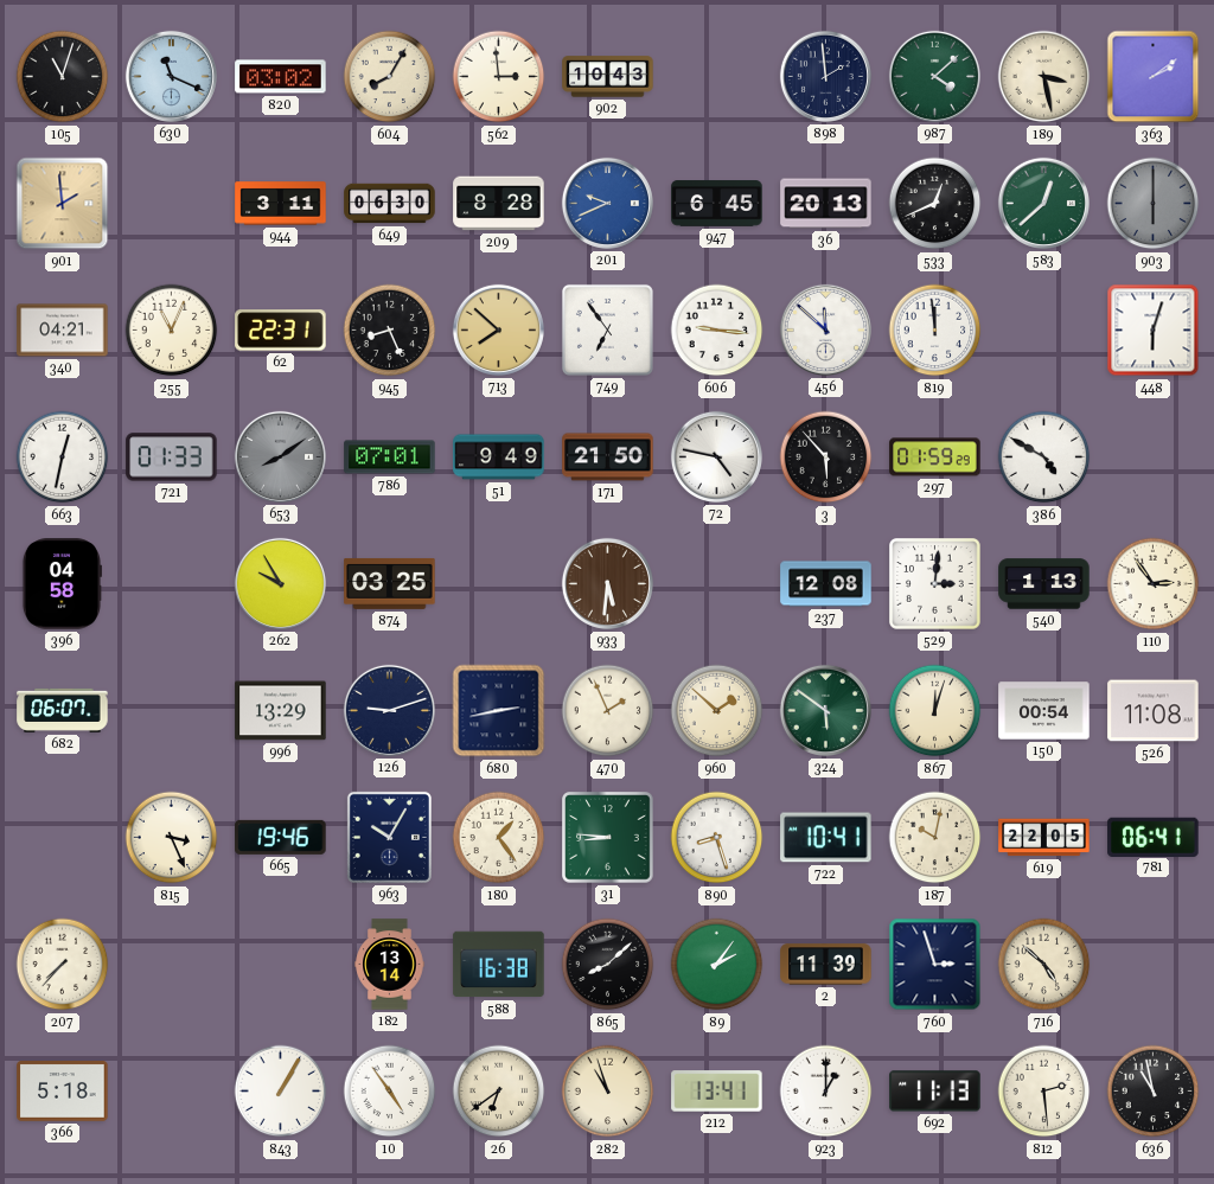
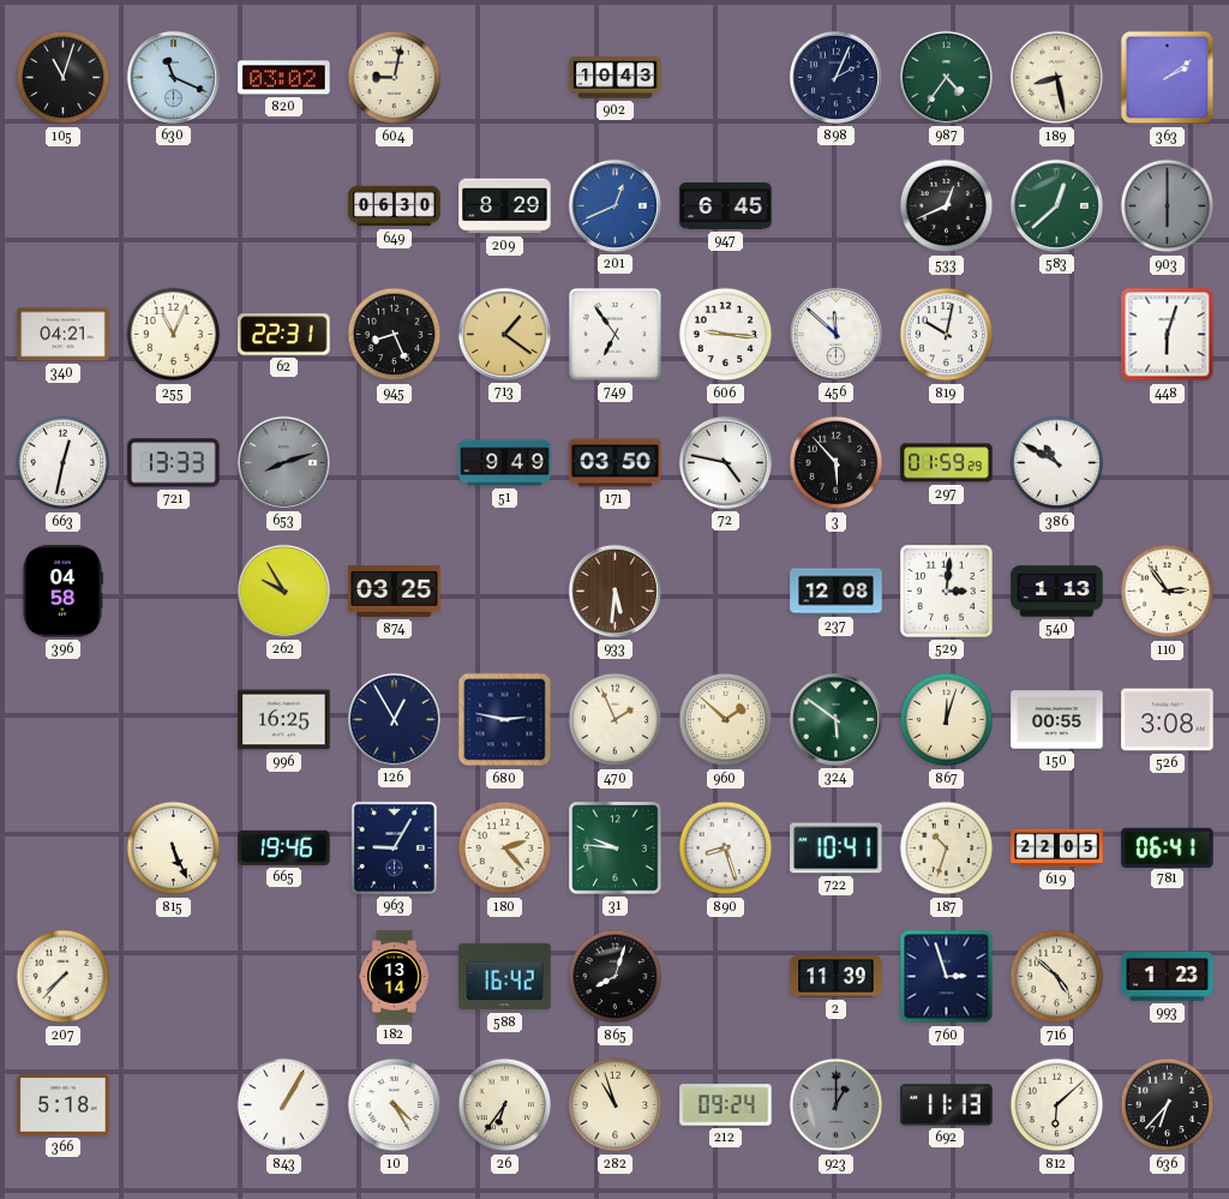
604: 8:05 -> 9:02
562: 2:59 -> none
898: 1:59 -> 2:04
987: 4:08 -> 4:36
189: 3:28 -> 8:28
901: 1:59 -> none
944: 3:11 -> none
209: 8:28 -> 8:29
201: 9:41 -> 12:41
36: 20:13 -> none
713: 7:52 -> 1:21
819: 11:59 -> 10:02
721: 01:33 -> 13:33
653: 8:09 -> 8:12
786: 07:01 -> none
171: 21:50 -> 03:50
386: 4:50 -> 10:50
682: 06:07 -> none
996: 13:29 -> 16:25
126: 9:12 -> 12:55
680: 2:43 -> 2:47
150: 00:54 -> 00:55
526: 11:08 -> 3:08
815: 3:26 -> 5:26
963: 10:05 -> 9:05
180: 1:24 -> 2:23
31: 8:46 -> 9:46
187: 10:02 -> 10:33
588: 16:38 -> 16:42
865: 8:08 -> 8:03
89: 2:06 -> none
993: none -> 1:23
10: 4:54 -> 4:25
26: 6:39 -> 6:36
212: 13:41 -> 09:24
923 dial: white -> grey
812: 2:29 -> 6:08
636: 10:58 -> 6:37
